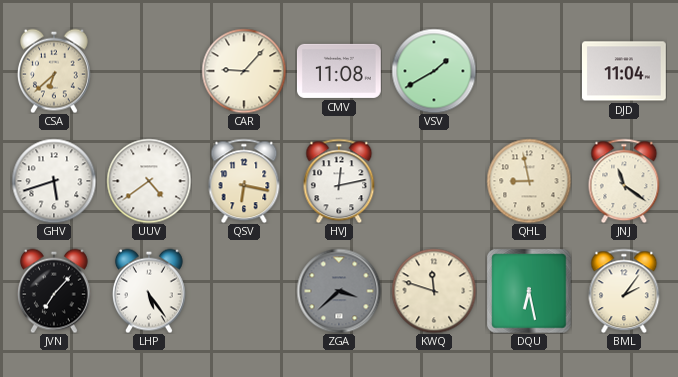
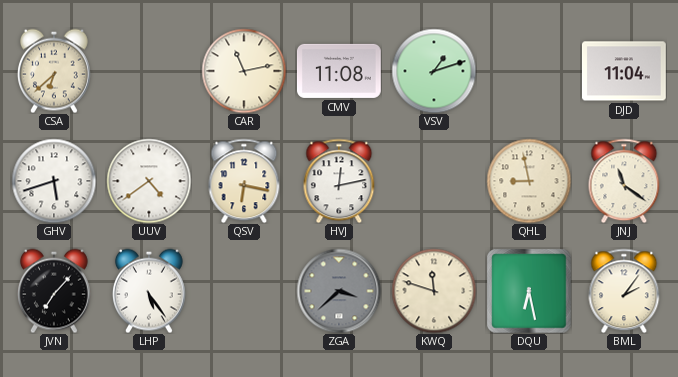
CAR: 9:07 -> 11:13
VSV: 1:40 -> 1:12
